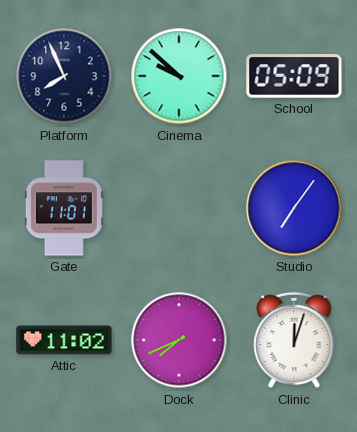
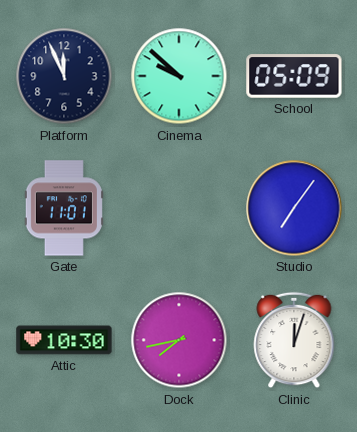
Platform: 7:56 -> 11:56
Attic: 11:02 -> 10:30
Dock: 7:41 -> 7:43
